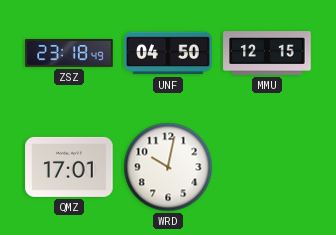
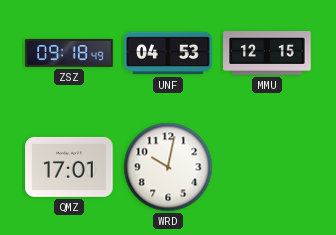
ZSZ: 23:18 -> 09:18
UNF: 04:50 -> 04:53
